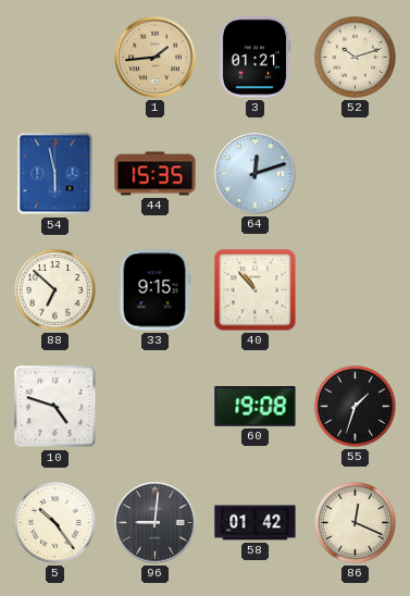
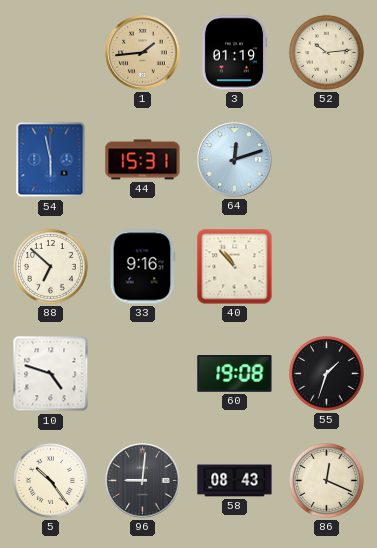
3: 01:21 -> 01:19
52: 10:12 -> 10:14
44: 15:35 -> 15:31
33: 9:15 -> 9:16
58: 01:42 -> 08:43
